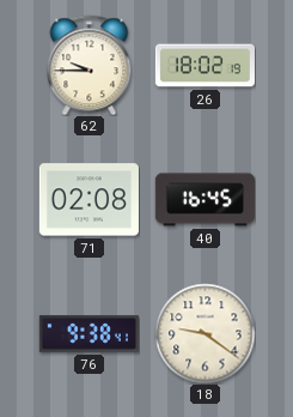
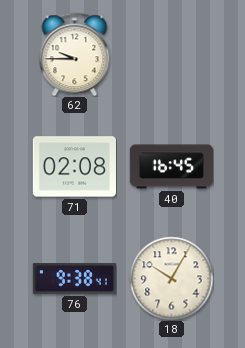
26: 18:02 -> none
18: 9:21 -> 10:05
